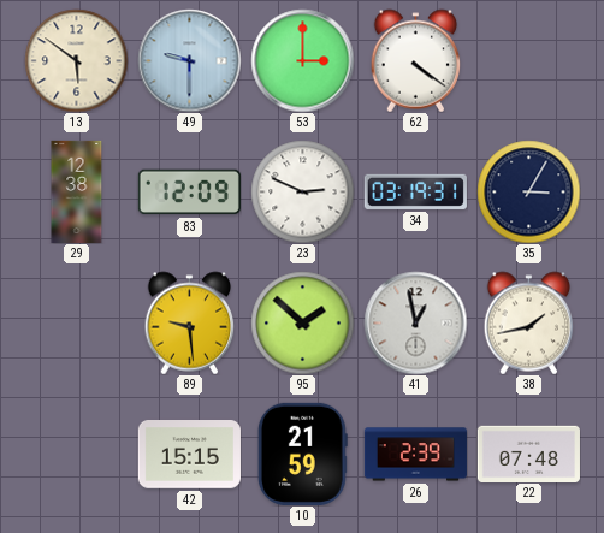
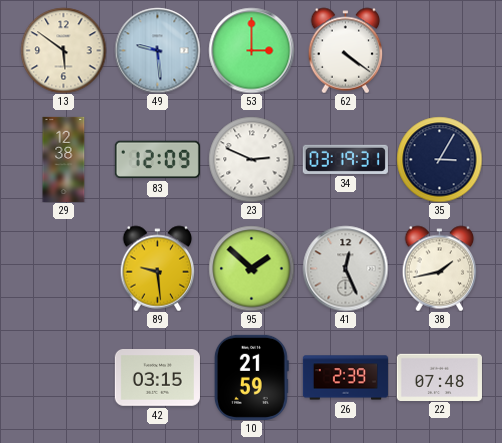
49: 9:30 -> 9:29
41: 12:58 -> 12:26
42: 15:15 -> 03:15
